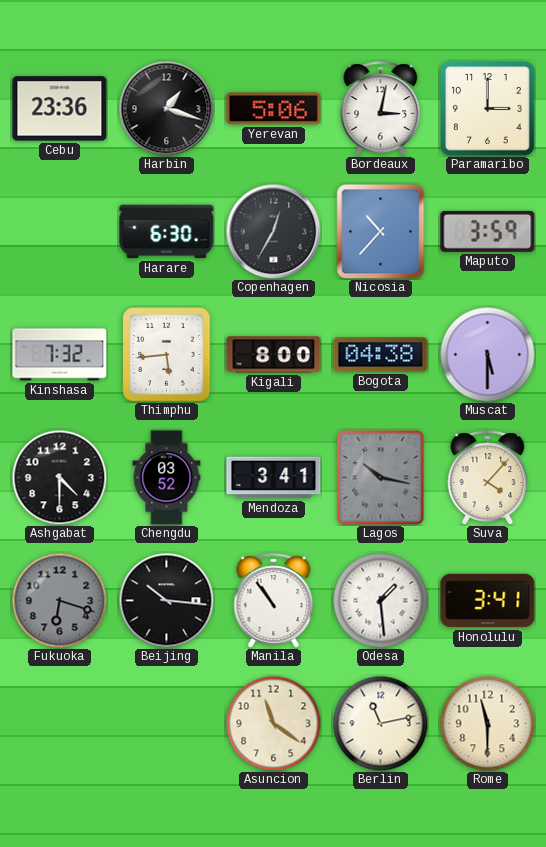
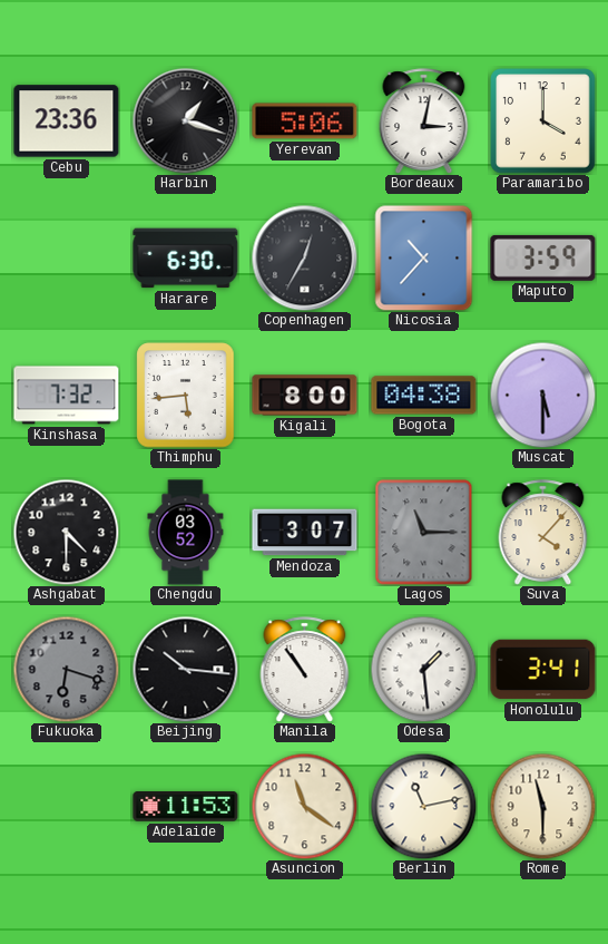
Paramaribo: 3:00 -> 4:00
Mendoza: 3:41 -> 3:07
Lagos: 10:17 -> 11:15
Adelaide: none -> 11:53
